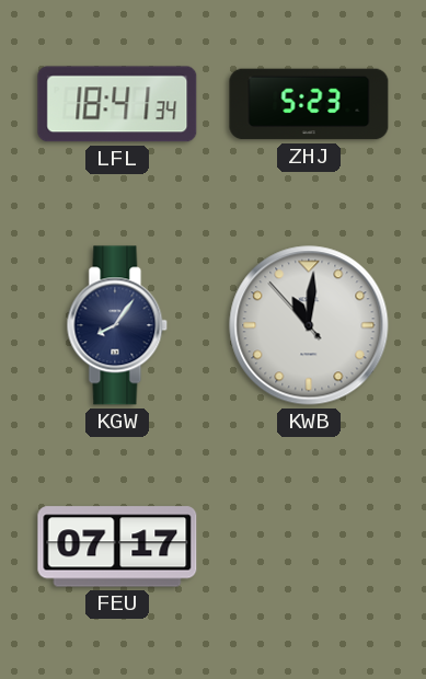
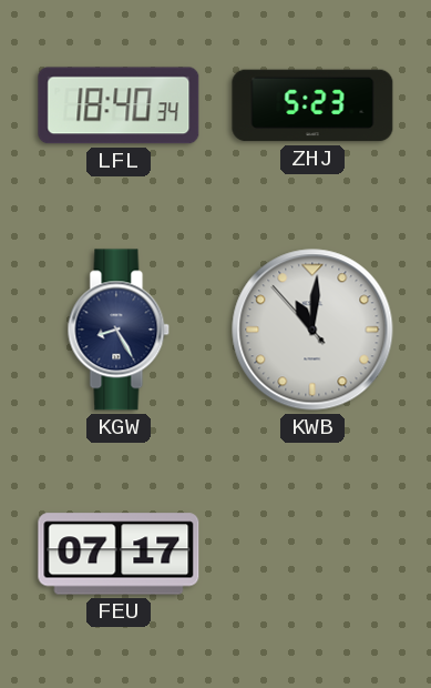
LFL: 18:41 -> 18:40
KGW: 8:06 -> 8:25
